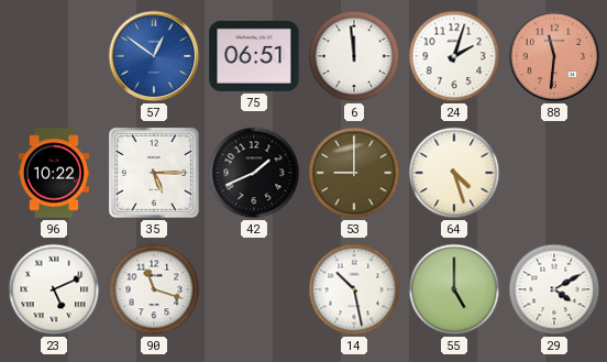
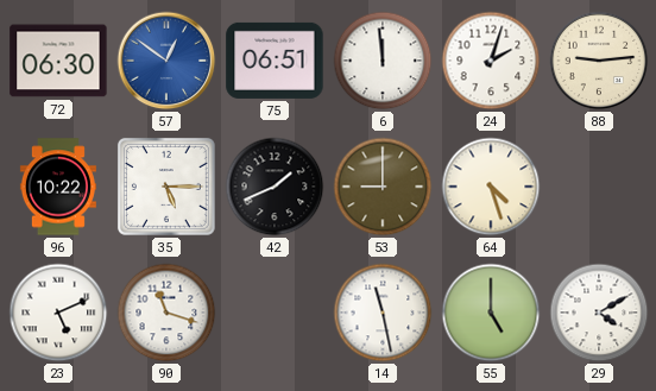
72: none -> 06:30
88: 11:31 -> 9:14
88 dial: salmon -> cream
14: 10:28 -> 11:28
